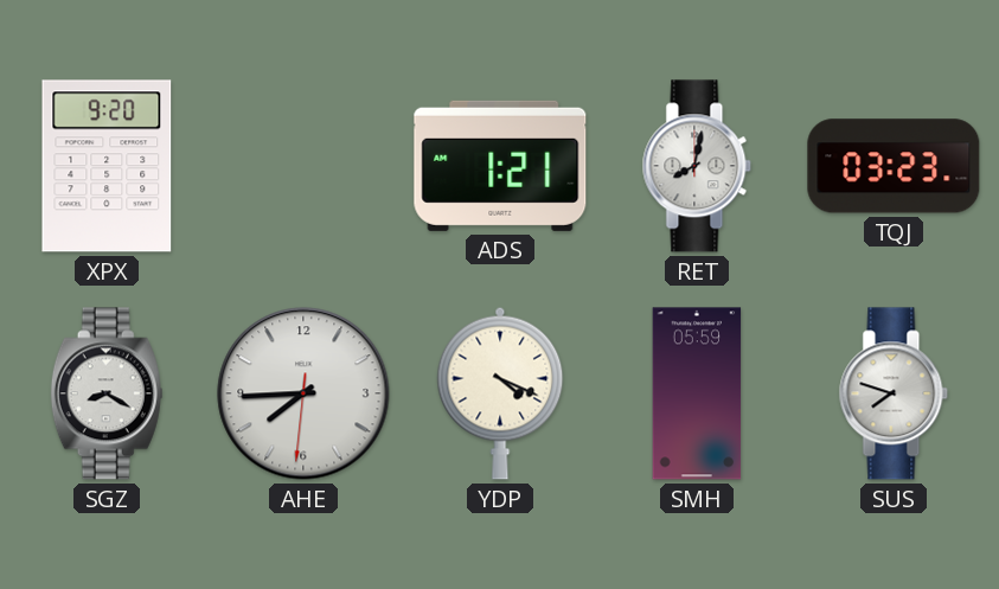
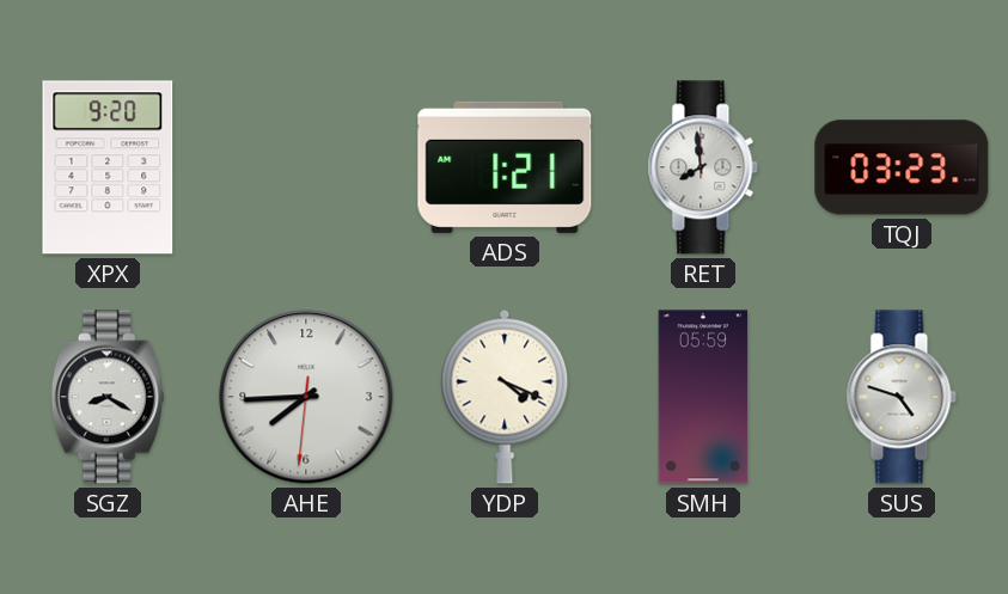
RET: 8:02 -> 7:59
SUS: 7:48 -> 4:48
